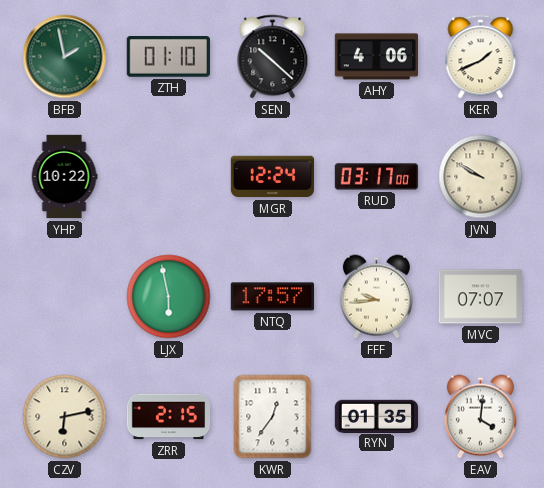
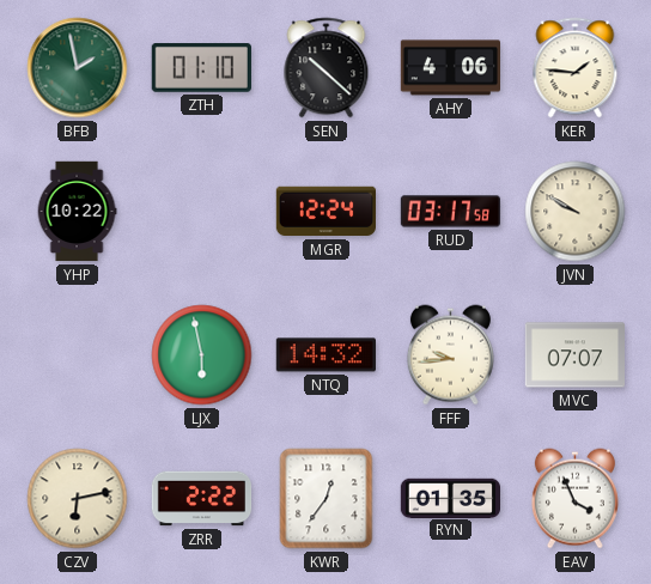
KER: 1:41 -> 1:46
RUD: 03:17:00 -> 03:17:58
NTQ: 17:57 -> 14:32
ZRR: 2:15 -> 2:22
EAV: 4:01 -> 3:56
